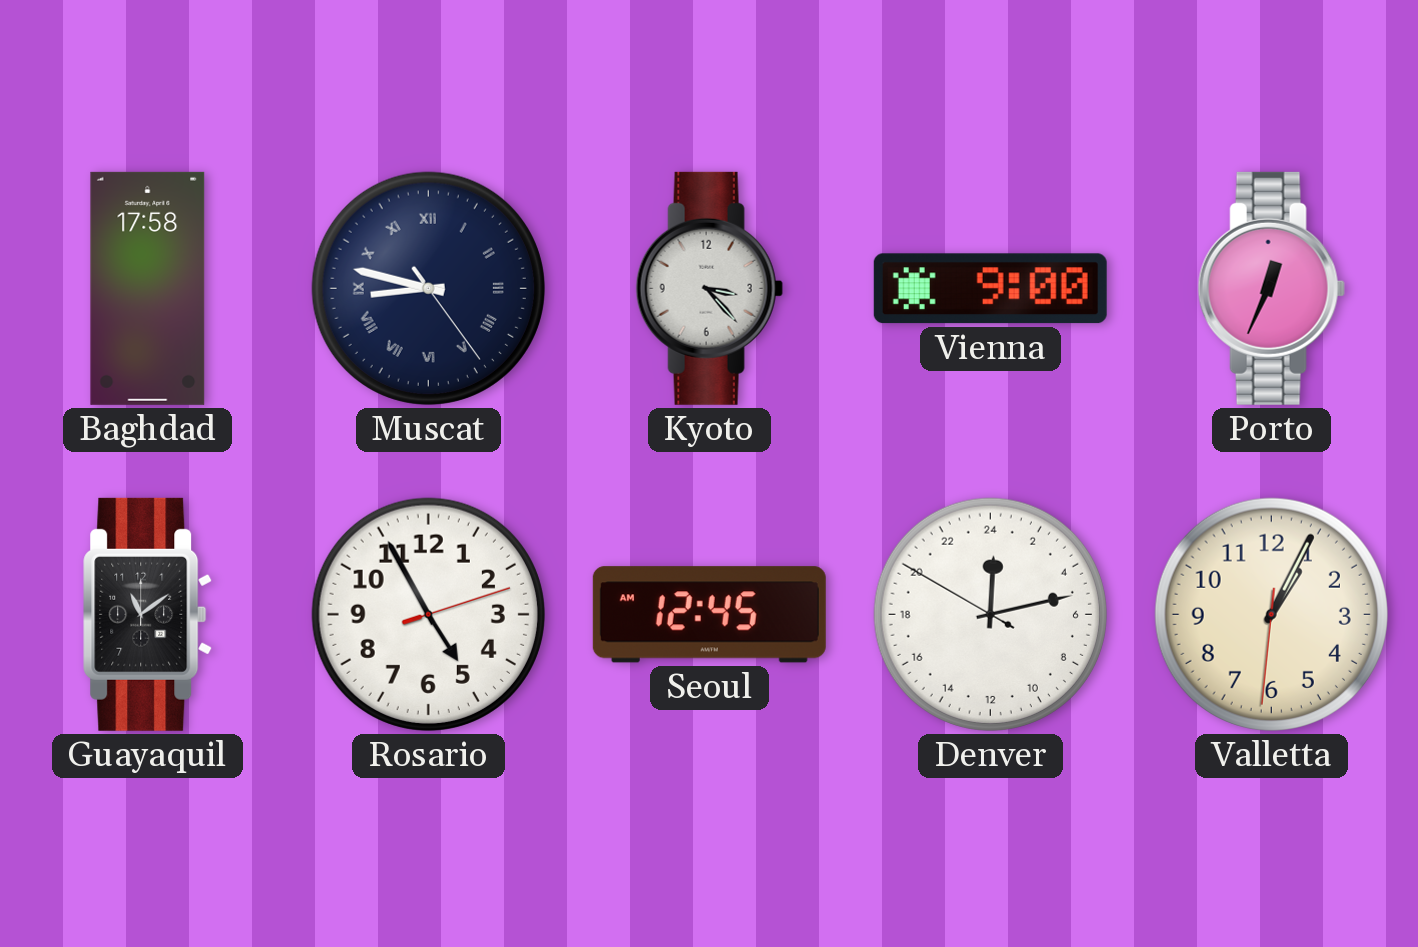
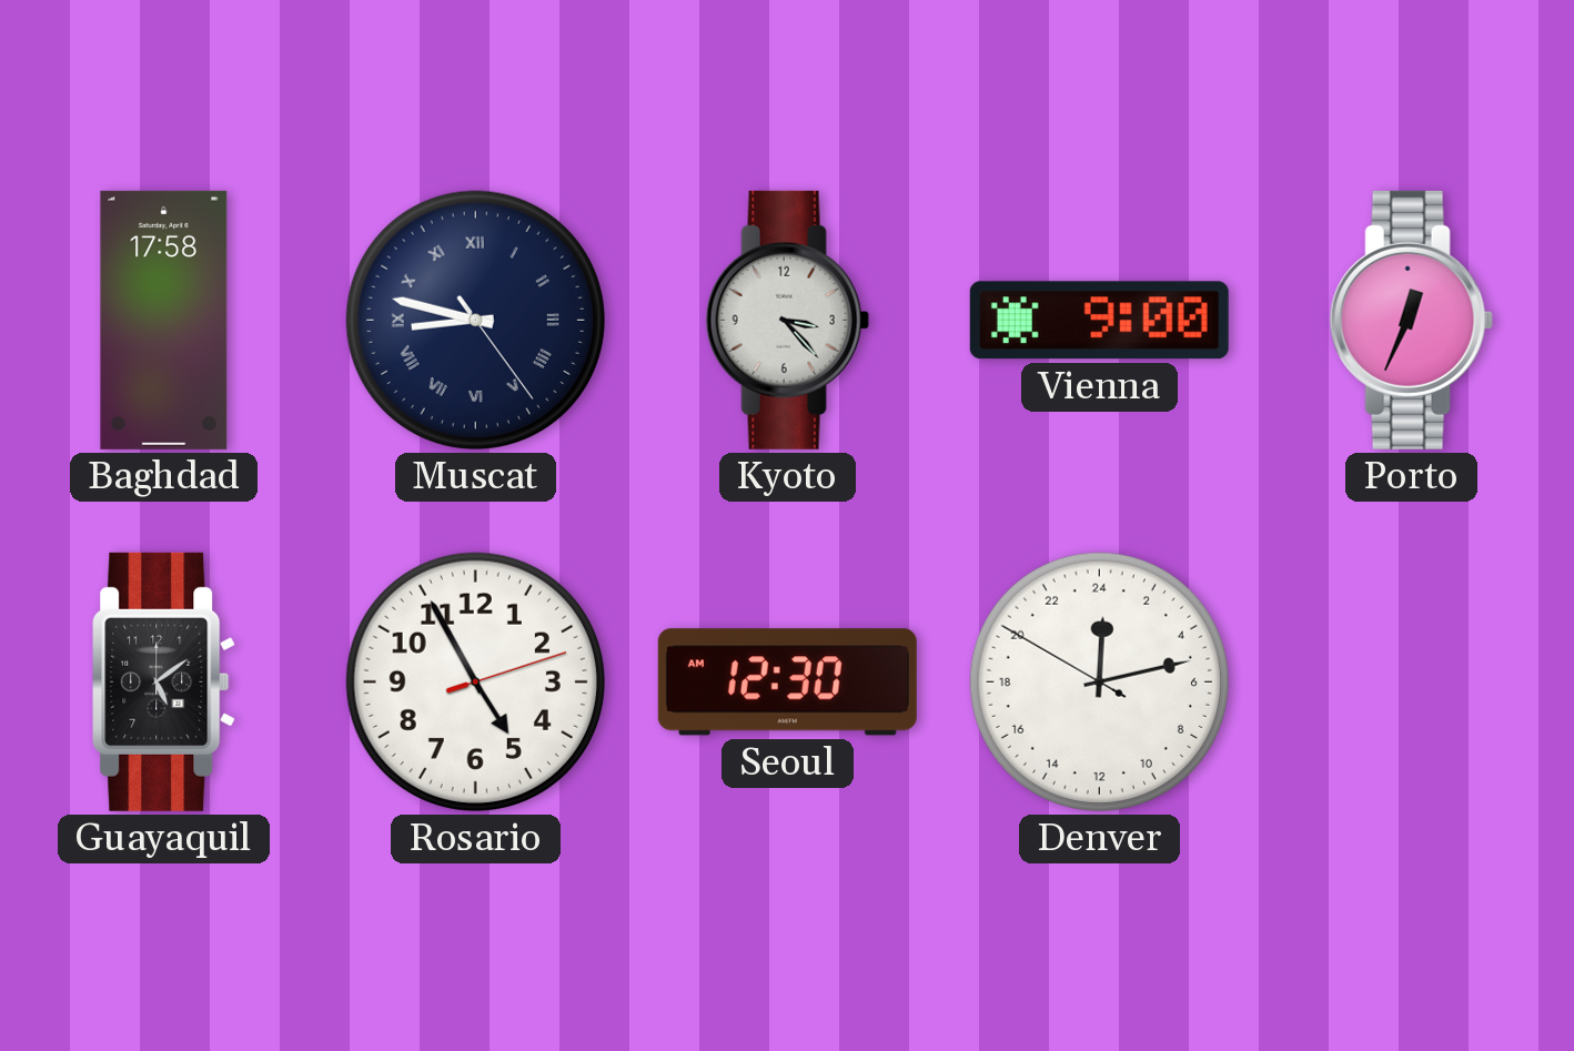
Guayaquil: 11:09 -> 5:09
Seoul: 12:45 -> 12:30
Valletta: 1:04 -> none
